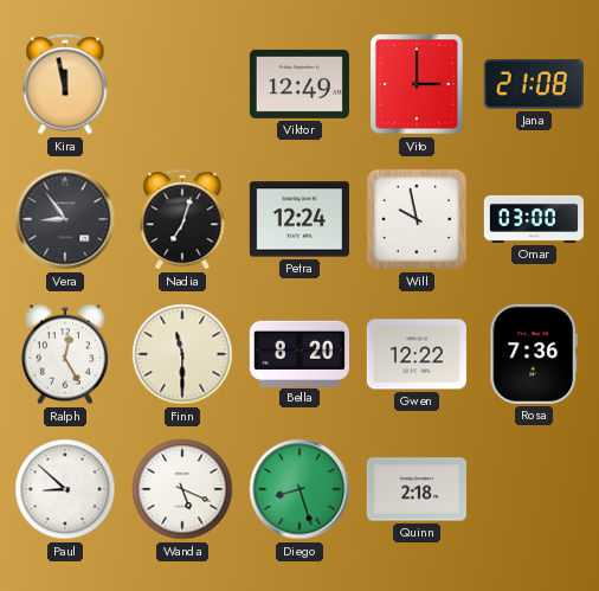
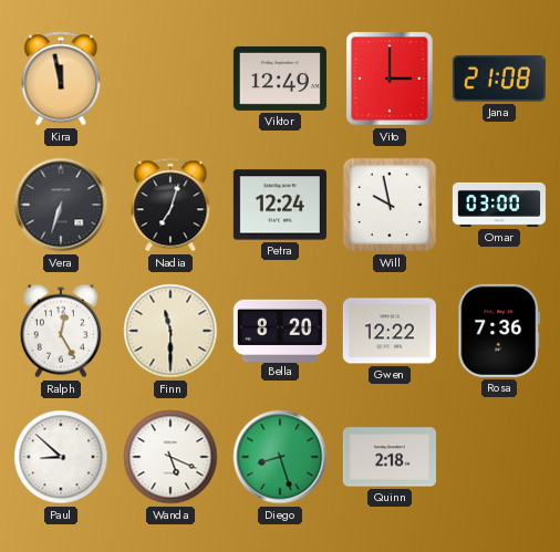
Vera: 8:54 -> 6:33
